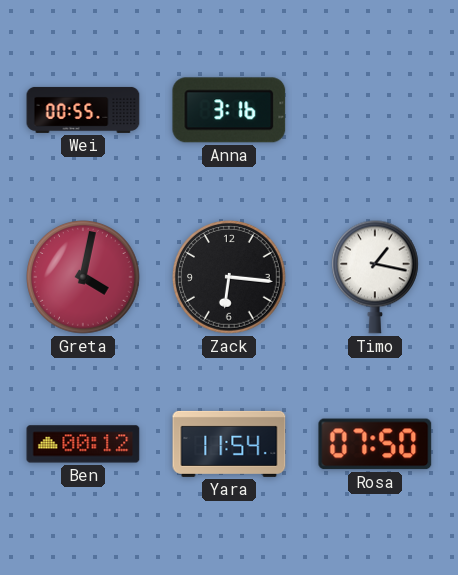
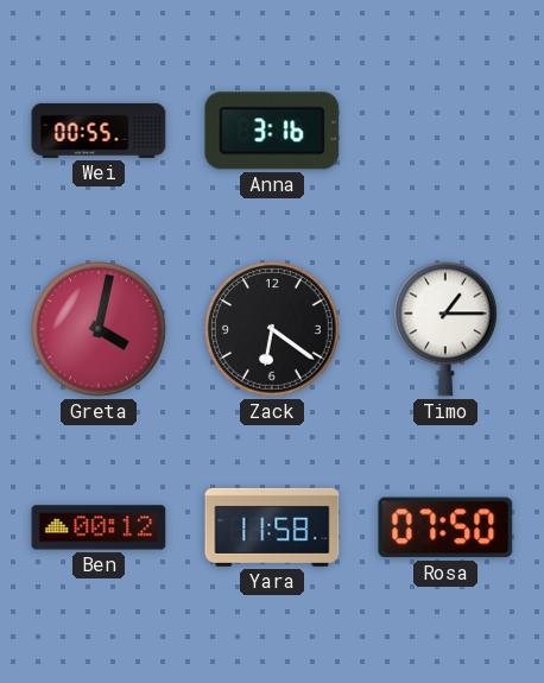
Zack: 6:16 -> 6:21
Timo: 1:17 -> 1:15
Yara: 11:54 -> 11:58
